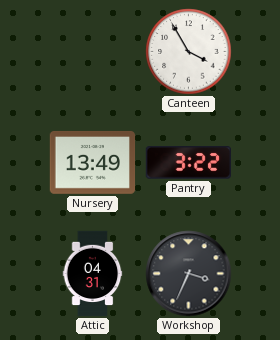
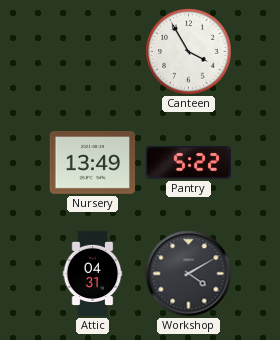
Pantry: 3:22 -> 5:22
Workshop: 3:34 -> 4:10
